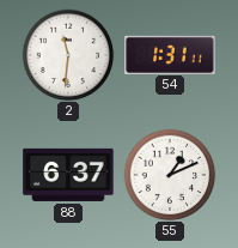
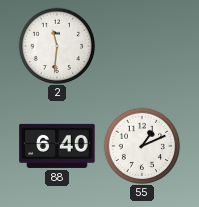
54: 1:31 -> none
88: 6:37 -> 6:40
